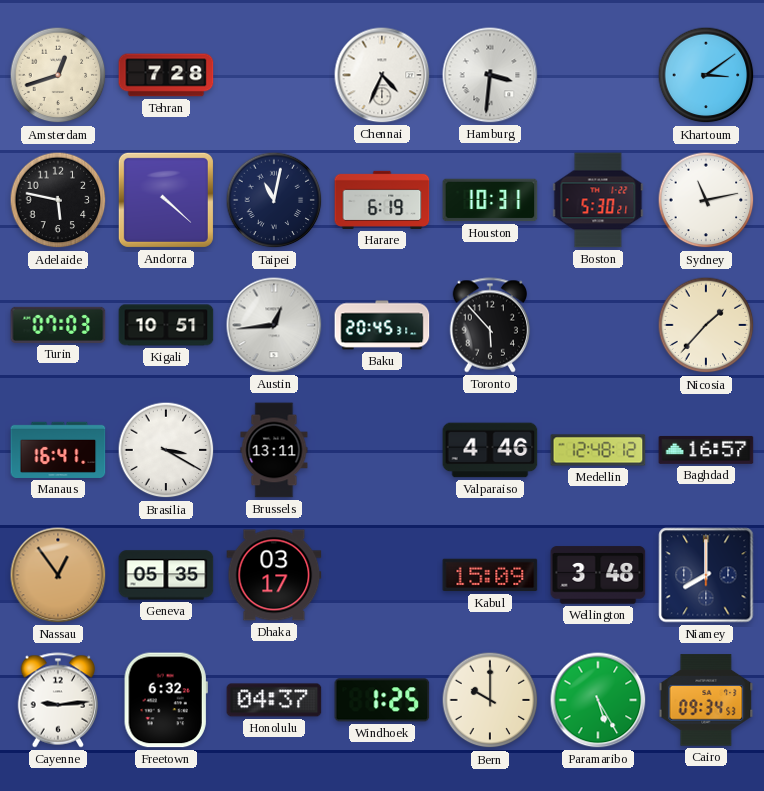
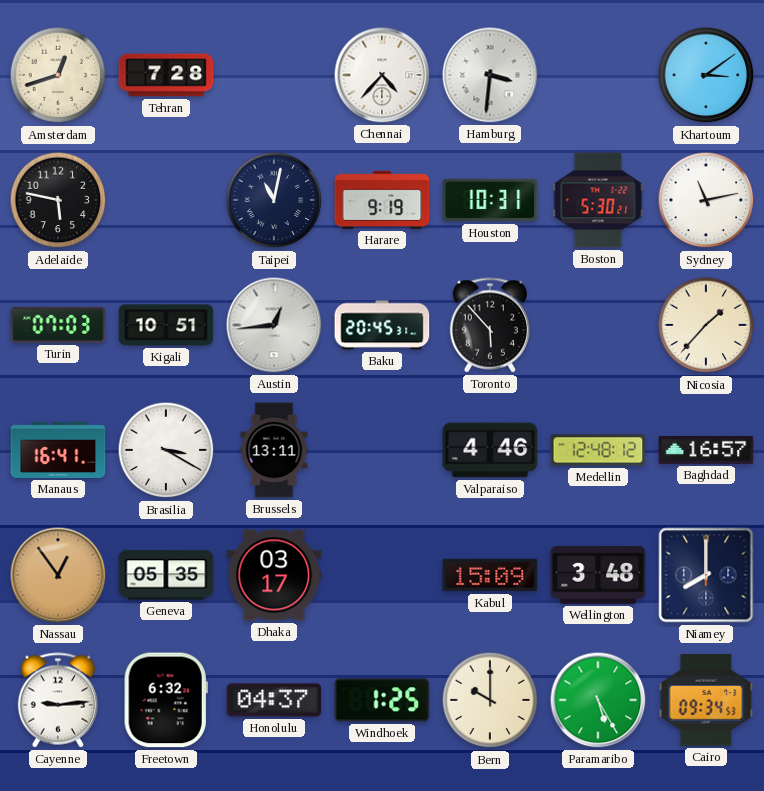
Chennai: 4:34 -> 4:37
Andorra: 4:22 -> none
Harare: 6:19 -> 9:19
